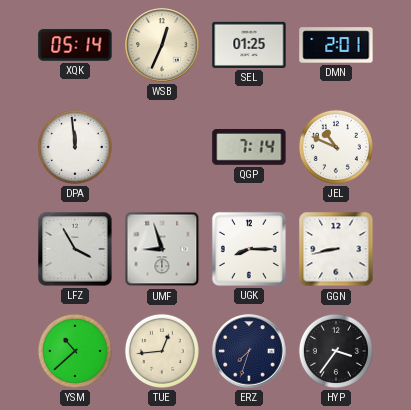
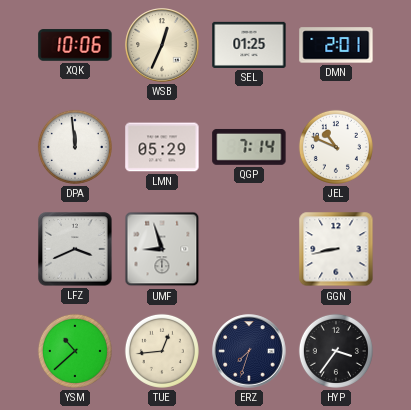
XQK: 05:14 -> 10:06
LMN: none -> 05:29
LFZ: 3:55 -> 3:41
UGK: 8:15 -> none
